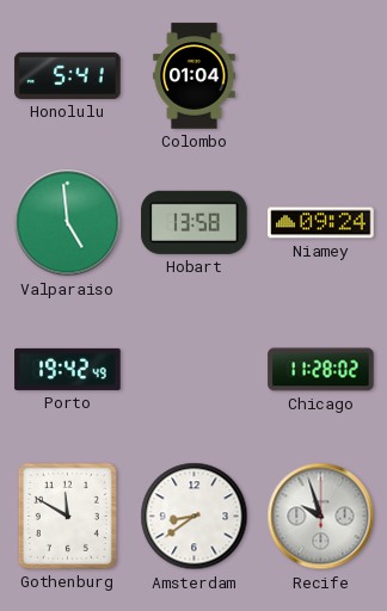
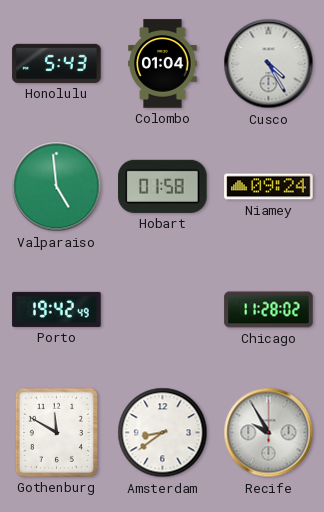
Honolulu: 5:41 -> 5:43
Cusco: none -> 4:25
Hobart: 13:58 -> 01:58
Recife: 9:57 -> 9:55
